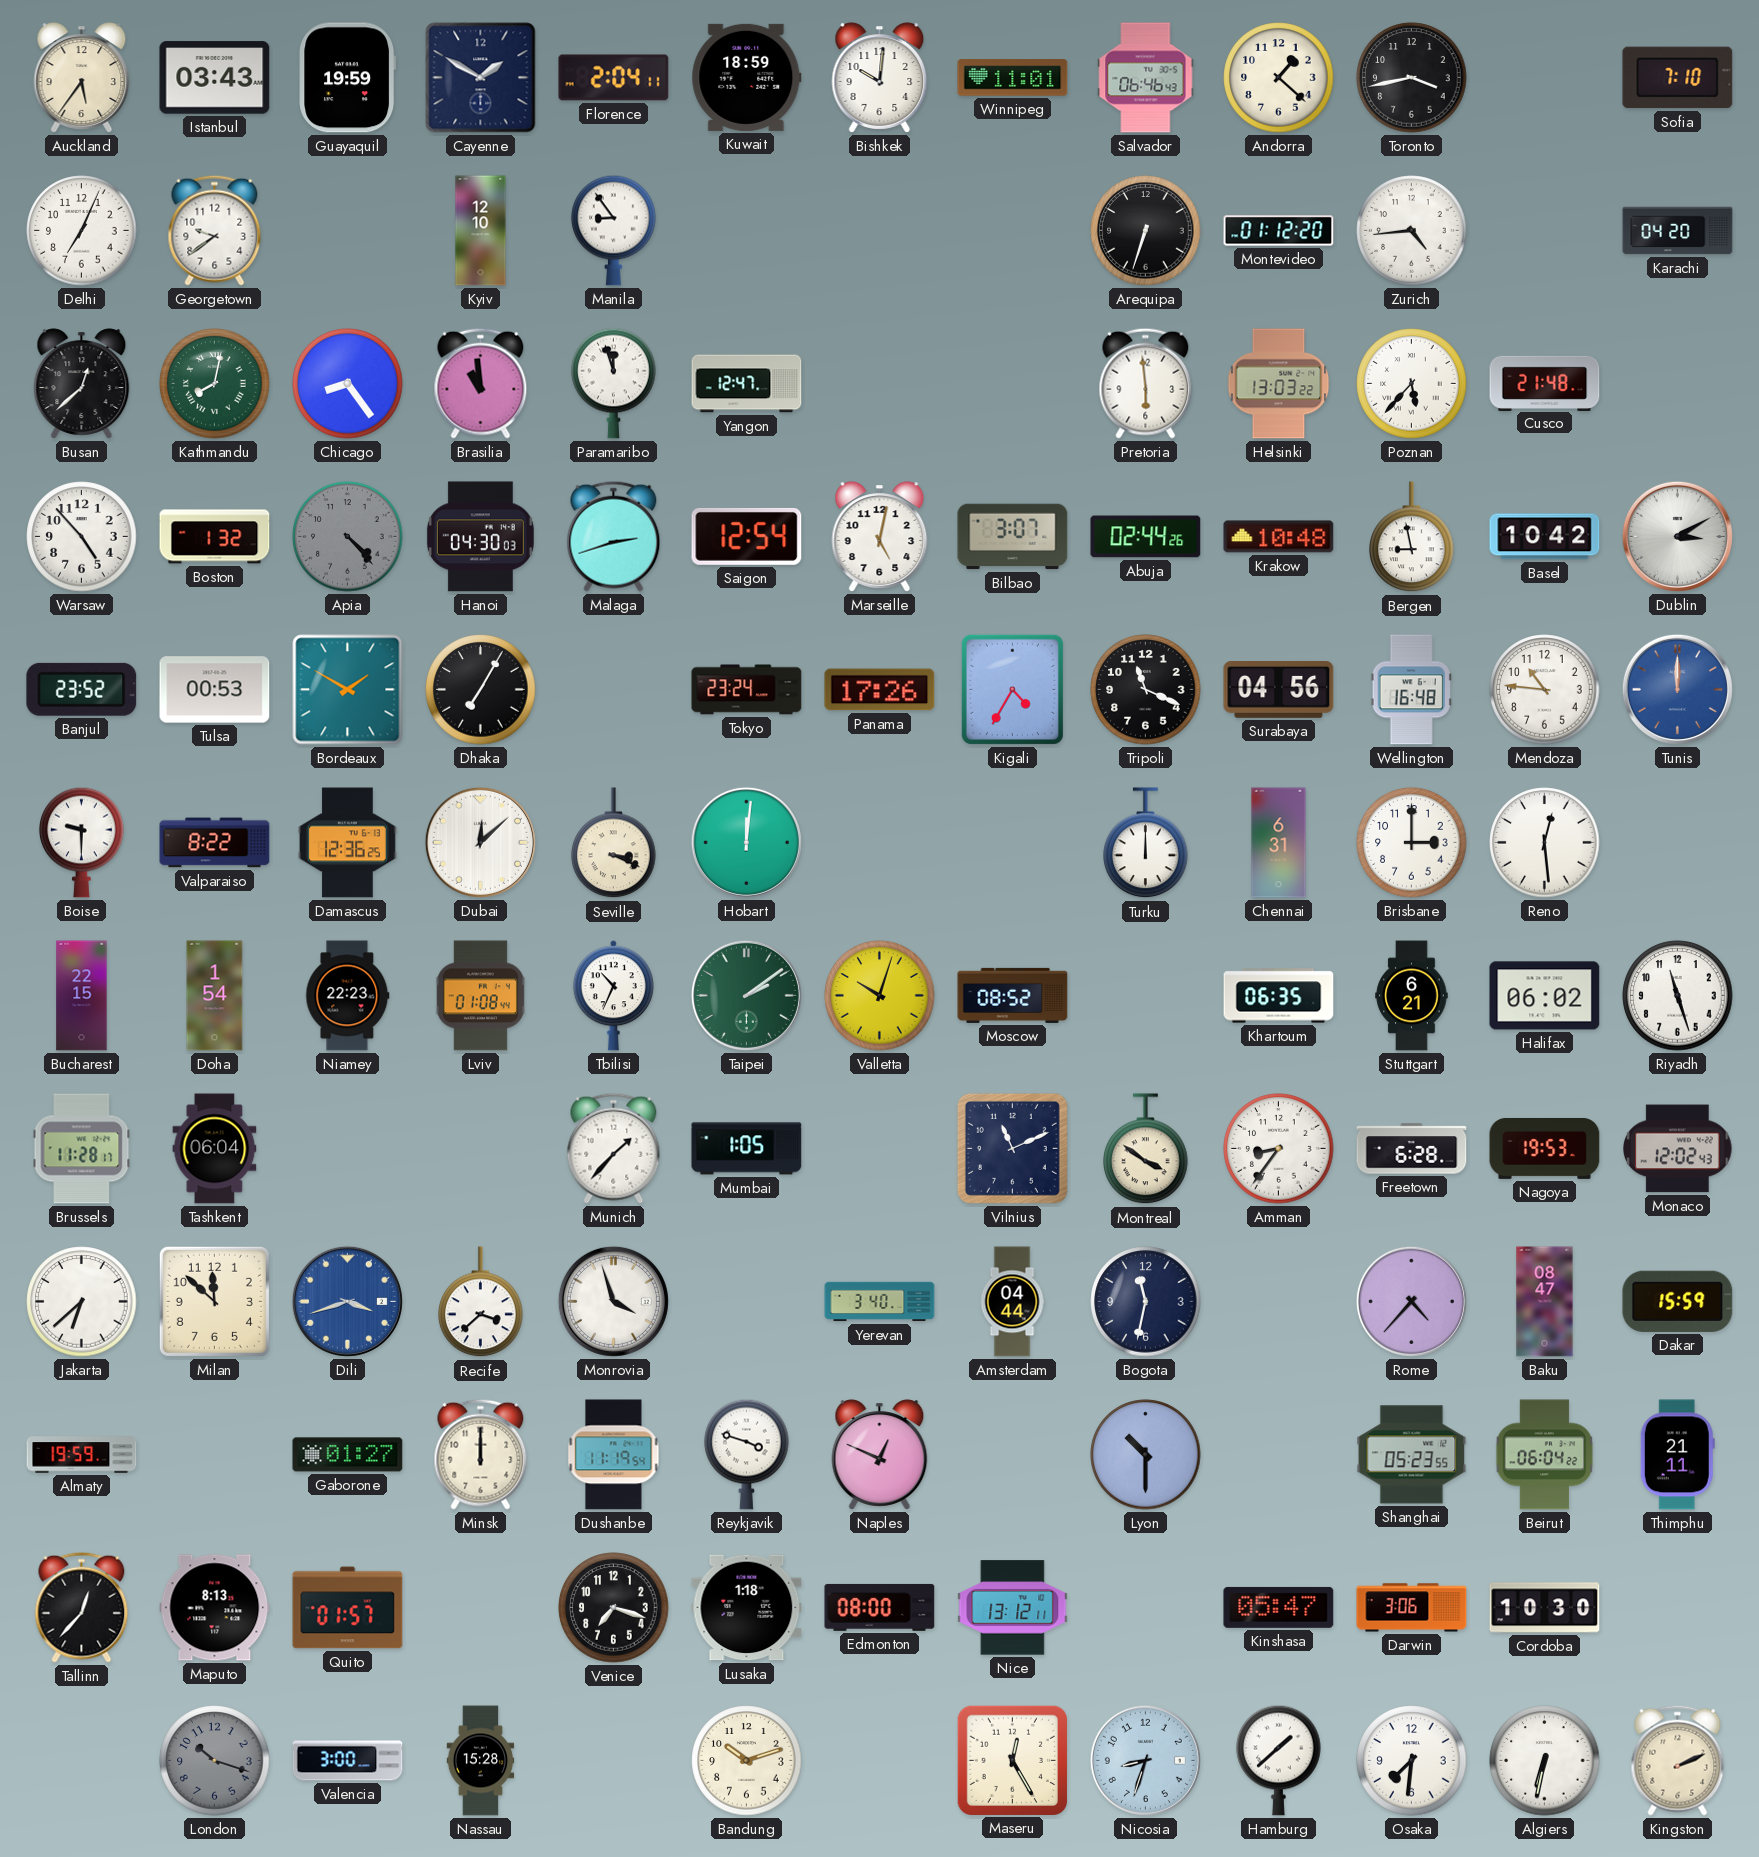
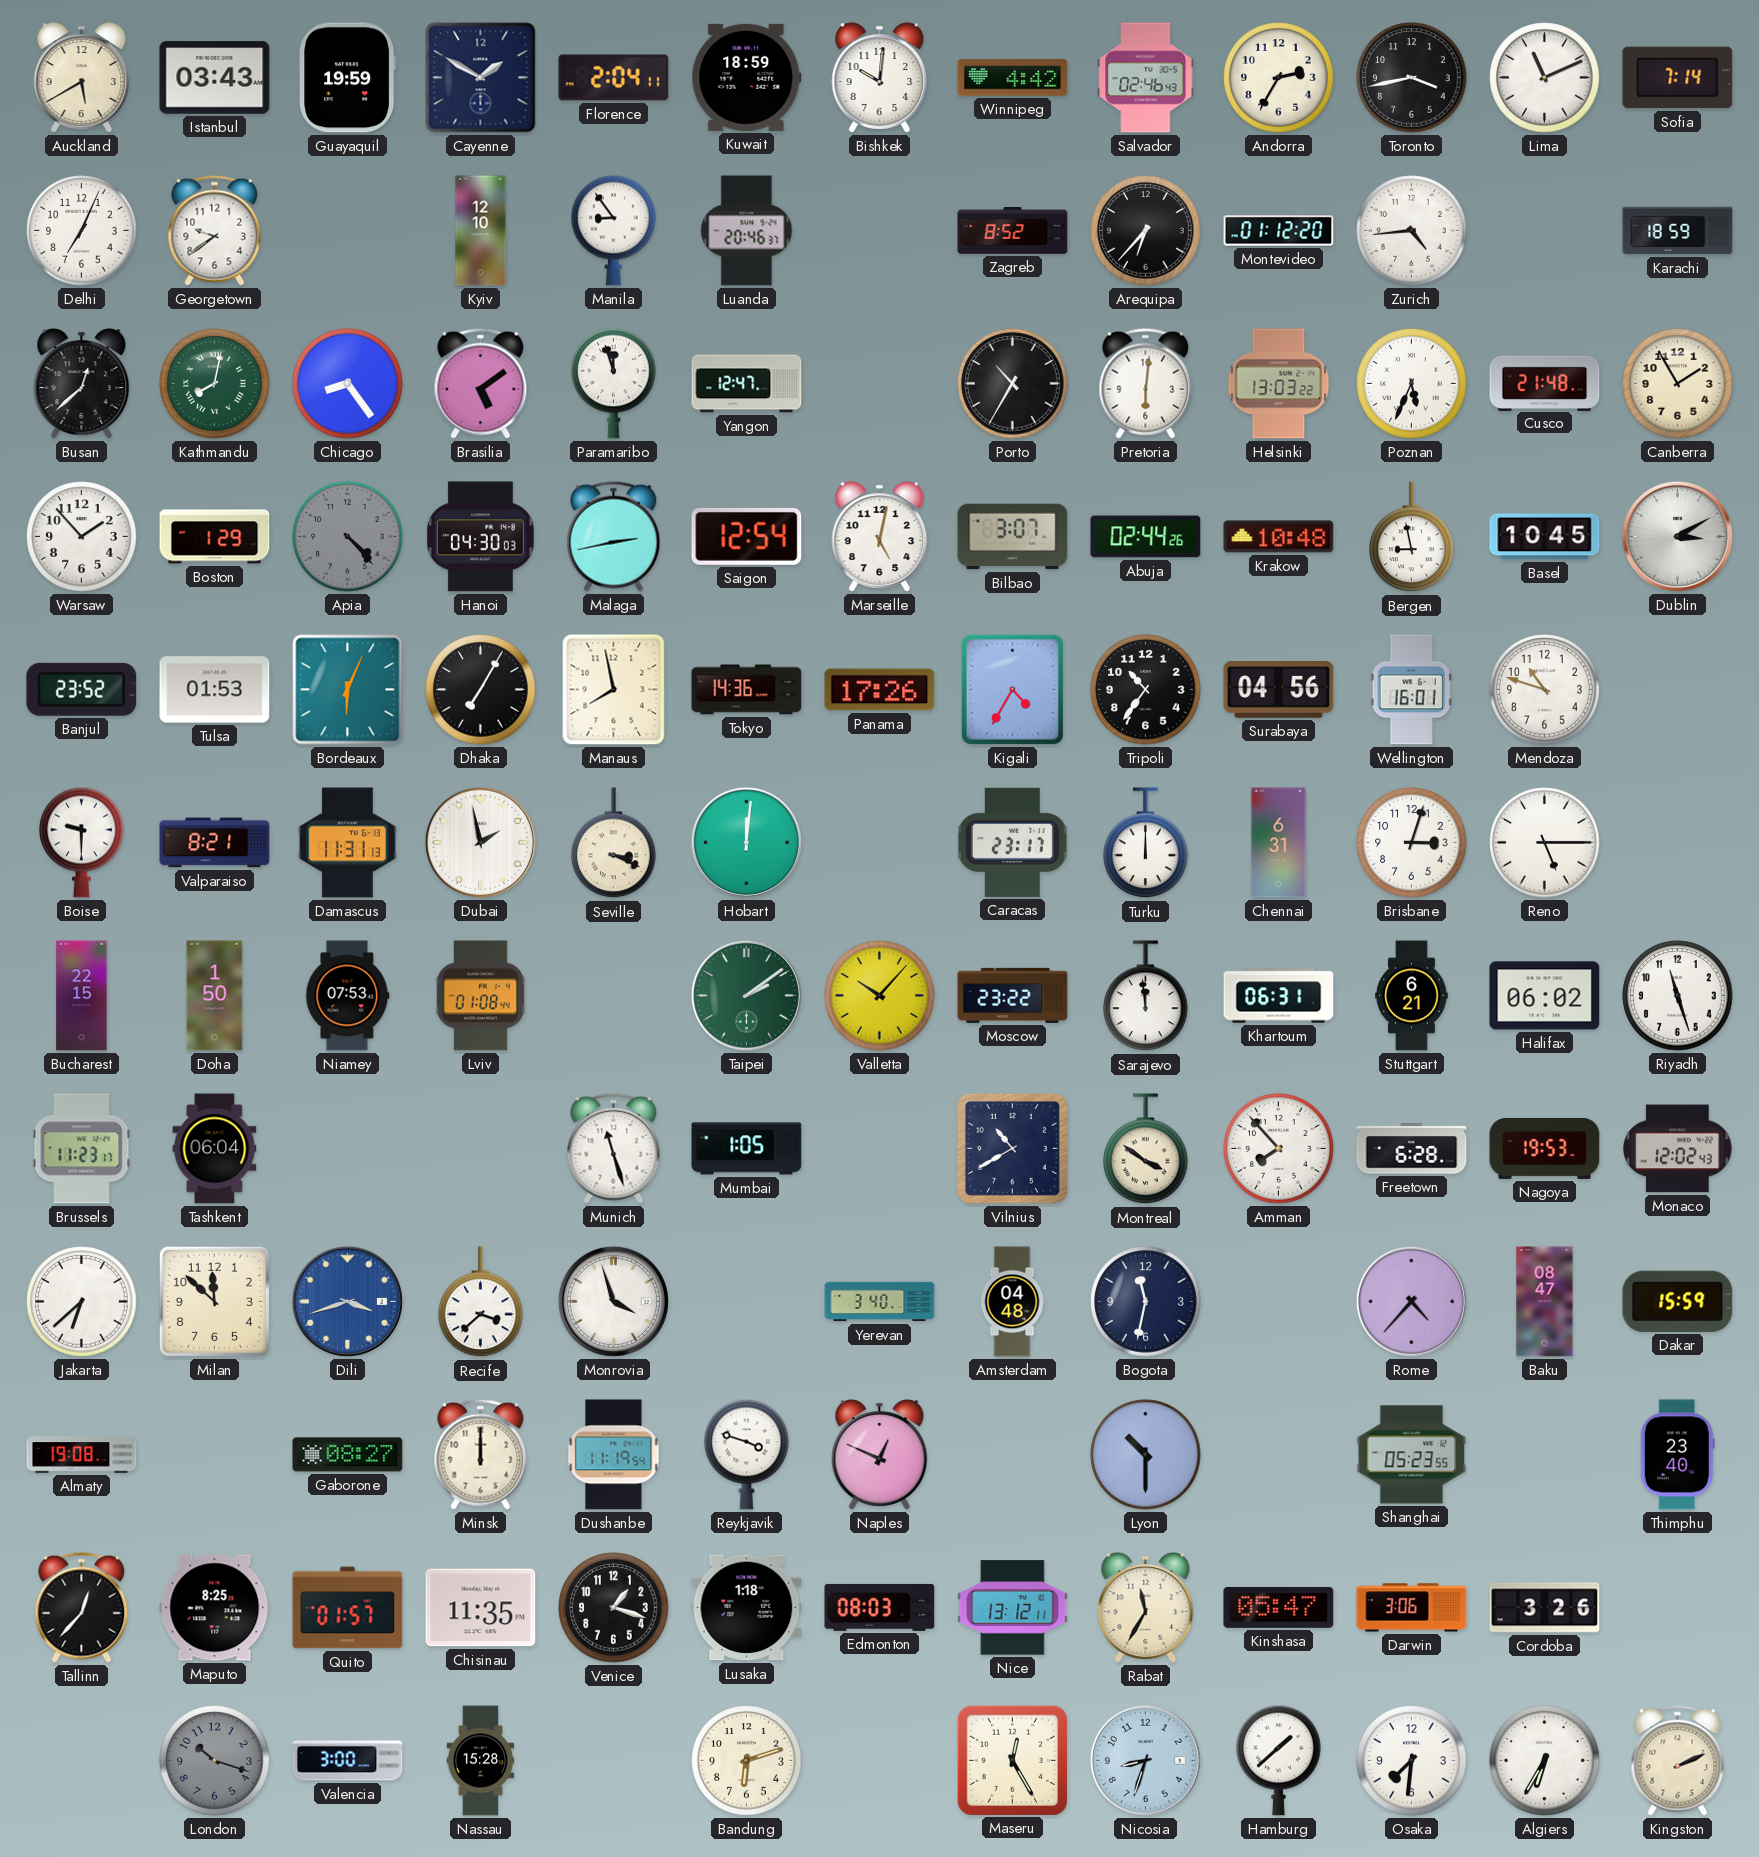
Auckland: 5:36 -> 5:40
Winnipeg: 11:01 -> 4:42
Salvador: 06:46 -> 02:46
Andorra: 1:22 -> 2:35
Lima: none -> 11:11
Sofia: 7:10 -> 7:14
Luanda: none -> 20:46
Zagreb: none -> 8:52
Arequipa: 6:33 -> 6:37
Karachi: 04:20 -> 18:59
Brasilia: 10:59 -> 5:09
Porto: none -> 10:35
Pretoria: 5:59 -> 6:01
Poznan: 5:37 -> 5:34
Canberra: none -> 1:55
Warsaw: 4:53 -> 1:53
Boston: 1:32 -> 1:29
Malaga: 2:42 -> 2:43
Basel: 10:42 -> 10:45
Tulsa: 00:53 -> 01:53
Bordeaux: 1:50 -> 6:04
Manaus: none -> 7:58
Tokyo: 23:24 -> 14:36
Tripoli: 11:19 -> 10:36
Wellington: 16:48 -> 16:01
Mendoza: 10:46 -> 10:48
Tunis: 12:00 -> none
Valparaiso: 8:22 -> 8:21
Damascus: 12:36 -> 11:31
Dubai: 12:08 -> 1:58
Caracas: none -> 23:17
Brisbane: 3:00 -> 3:03
Reno: 12:29 -> 5:15
Doha: 1:54 -> 1:50
Niamey: 22:23 -> 07:53
Tbilisi: 10:34 -> none
Valletta: 10:03 -> 10:07
Moscow: 08:52 -> 23:22
Sarajevo: none -> 11:59
Khartoum: 06:35 -> 06:31
Brussels: 11:28 -> 11:23
Munich: 1:37 -> 11:27
Vilnius: 11:11 -> 10:40
Amman: 8:36 -> 7:53
Amsterdam: 04:44 -> 04:48
Almaty: 19:59 -> 19:08
Gaborone: 01:27 -> 08:27
Beirut: 06:04 -> none
Thimphu: 21:11 -> 23:40
Maputo: 8:13 -> 8:25
Chisinau: none -> 11:35
Venice: 7:18 -> 1:18
Edmonton: 08:00 -> 08:03
Rabat: none -> 11:35
Cordoba: 10:30 -> 3:26
Bandung: 10:12 -> 6:12
Algiers: 6:32 -> 6:35
